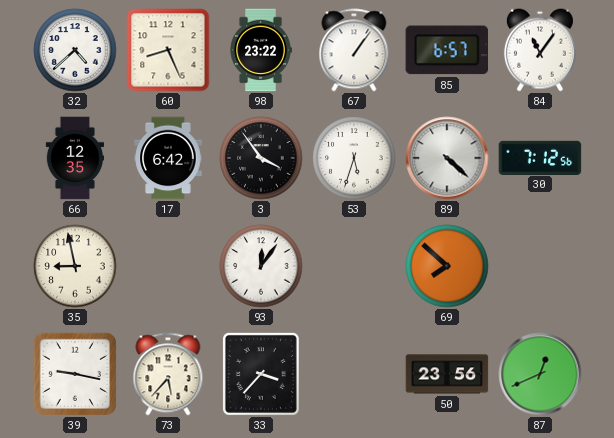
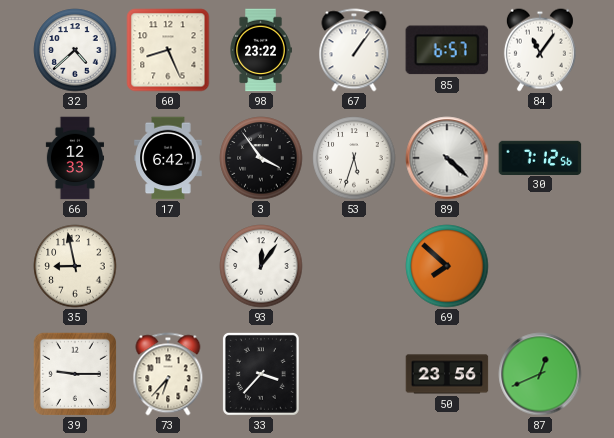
66: 12:35 -> 12:33
39: 9:17 -> 9:15
73: 5:37 -> 6:37
